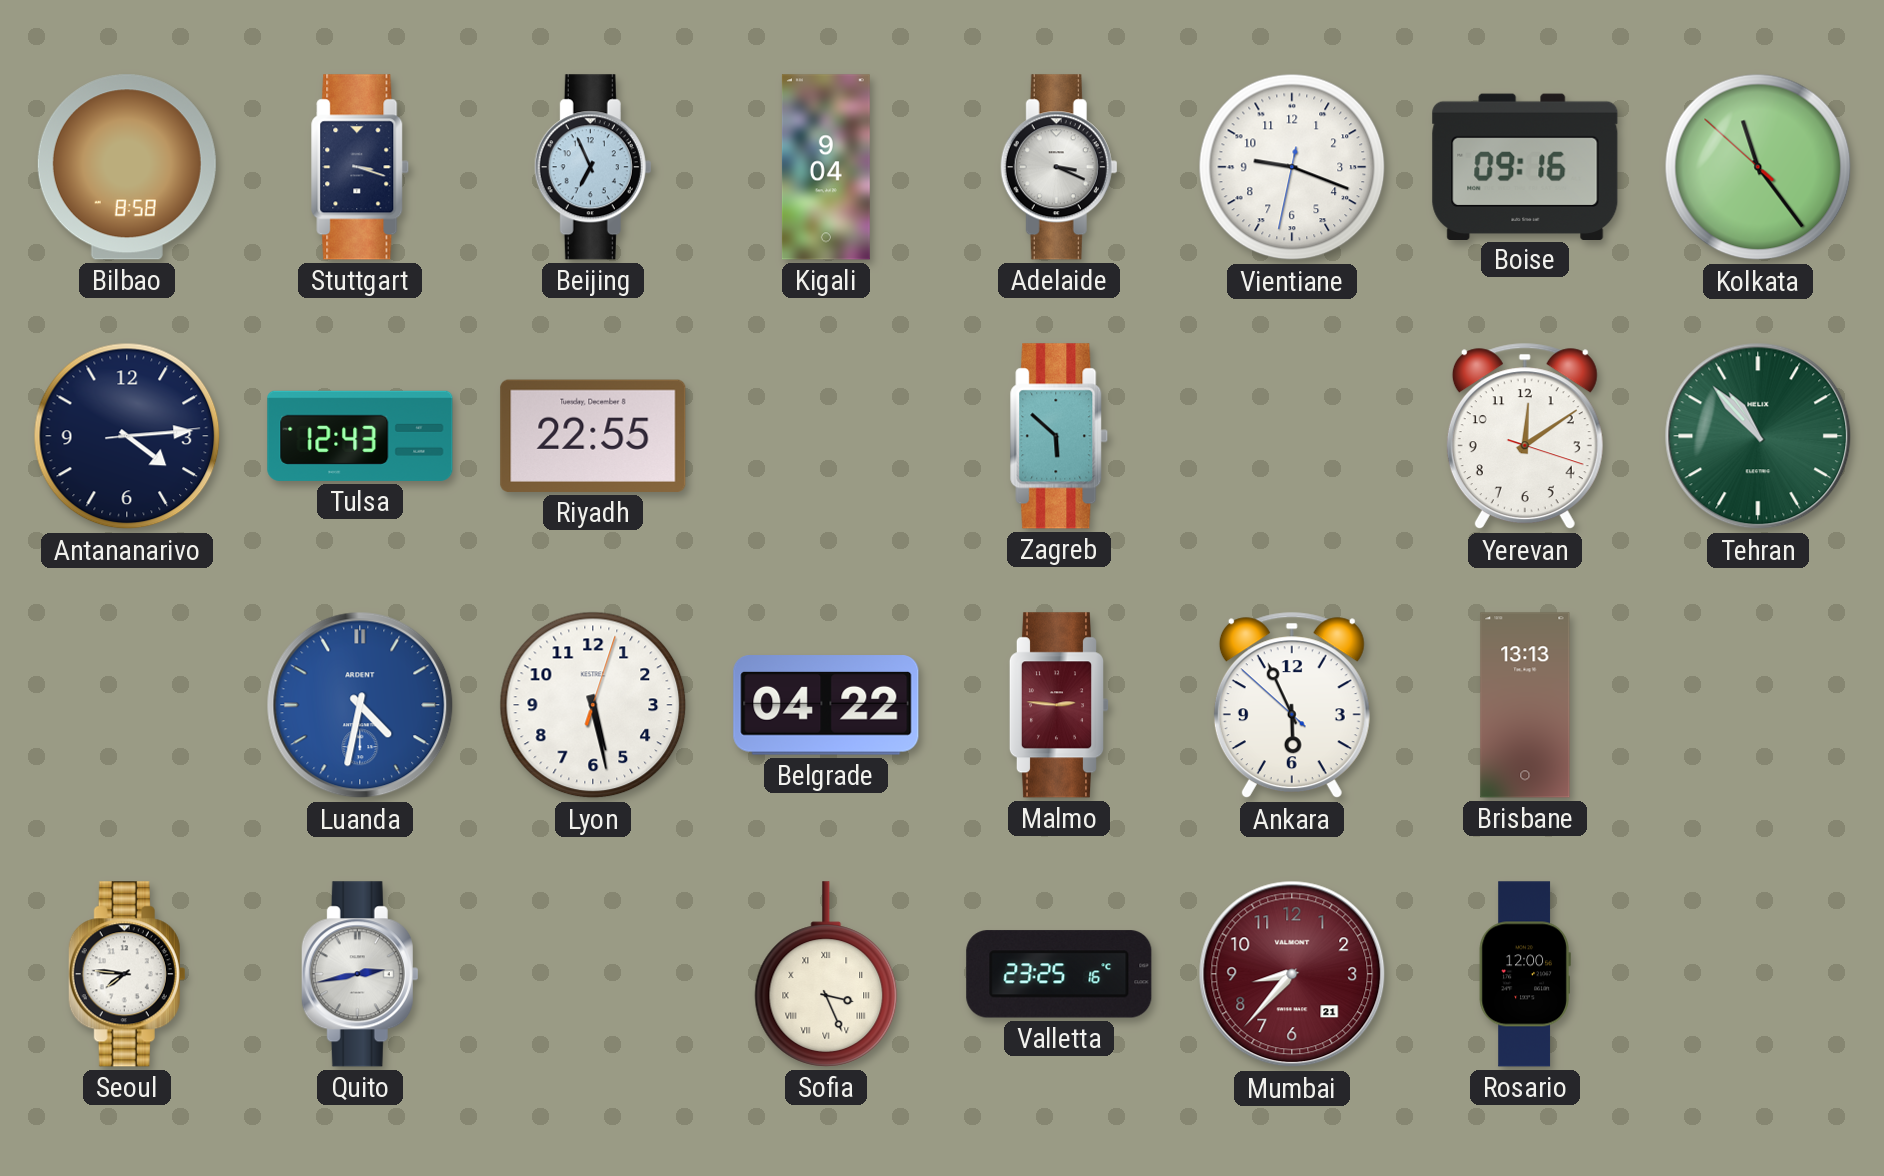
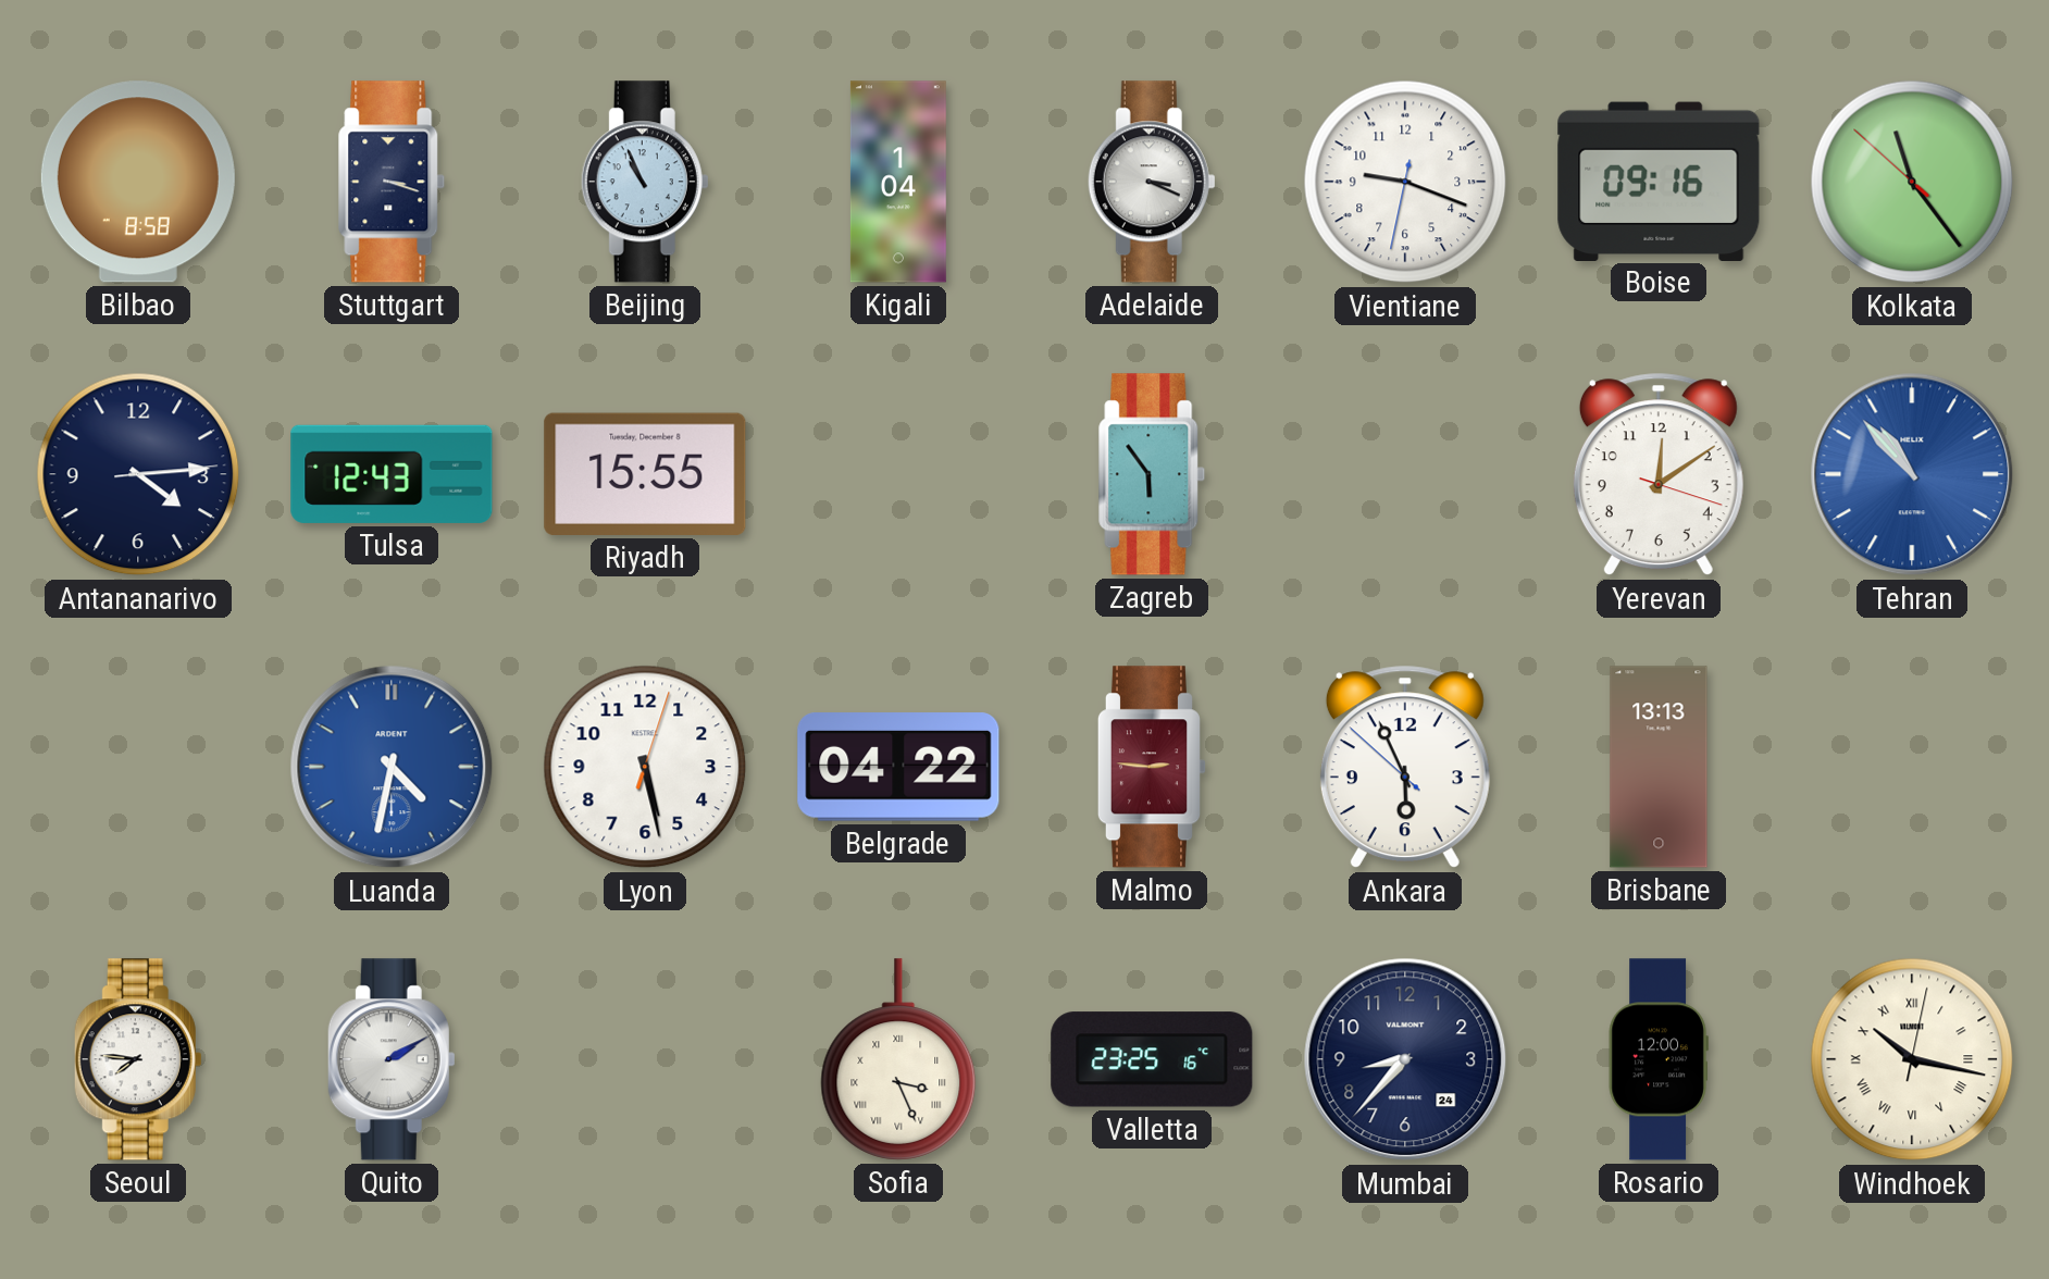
Beijing: 6:56 -> 10:56
Kigali: 9:04 -> 1:04
Riyadh: 22:55 -> 15:55
Zagreb: 5:52 -> 5:54
Tehran dial: green -> blue
Quito: 2:43 -> 2:10
Mumbai date: 21 -> 24
Mumbai dial: burgundy -> navy
Windhoek: none -> 10:17
